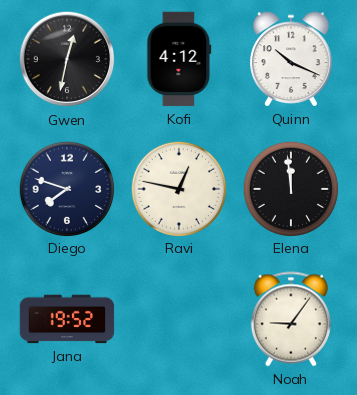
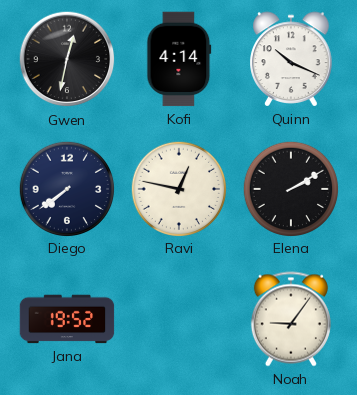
Kofi: 4:12 -> 4:14
Diego: 7:48 -> 7:39
Elena: 11:59 -> 2:10
